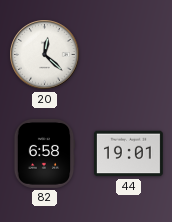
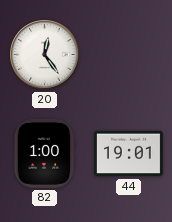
20: 12:22 -> 12:24
82: 6:58 -> 1:00
